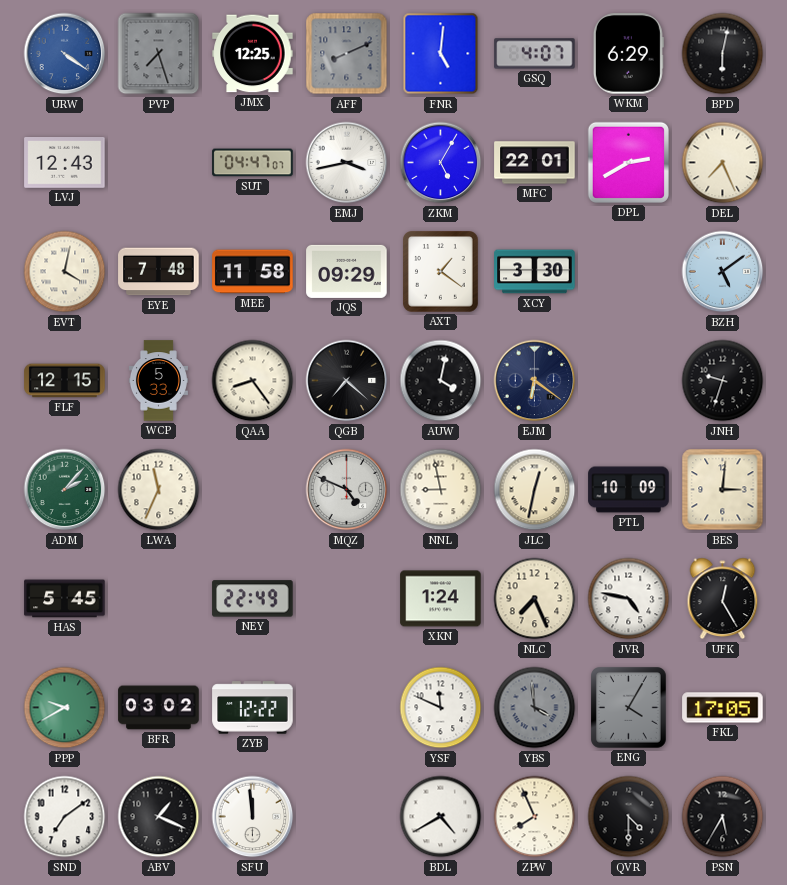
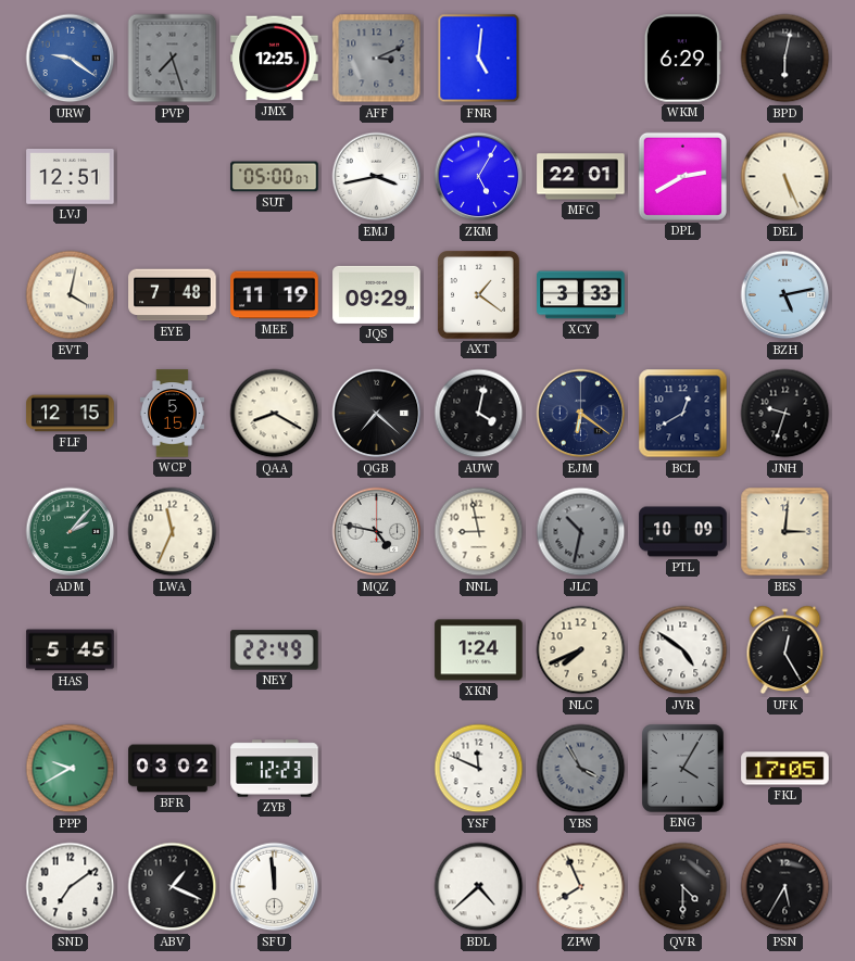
URW: 4:21 -> 9:21
AFF: 8:11 -> 3:11
GSQ: 4:07 -> none
LVJ: 12:43 -> 12:51
SUT: 04:47 -> 05:00
DEL: 7:26 -> 5:26
MEE: 11:58 -> 11:19
XCY: 3:30 -> 3:33
BZH: 5:09 -> 5:13
WCP: 5:33 -> 5:15
QAA: 8:24 -> 8:20
BCL: none -> 12:40
MQZ: 4:49 -> 4:47
JLC: 12:32 -> 10:32
JLC dial: cream -> grey
NLC: 7:26 -> 7:41
JVR: 4:47 -> 4:51
ZYB: 12:22 -> 12:23
YBS: 3:59 -> 3:55
BDL: 4:40 -> 4:38
